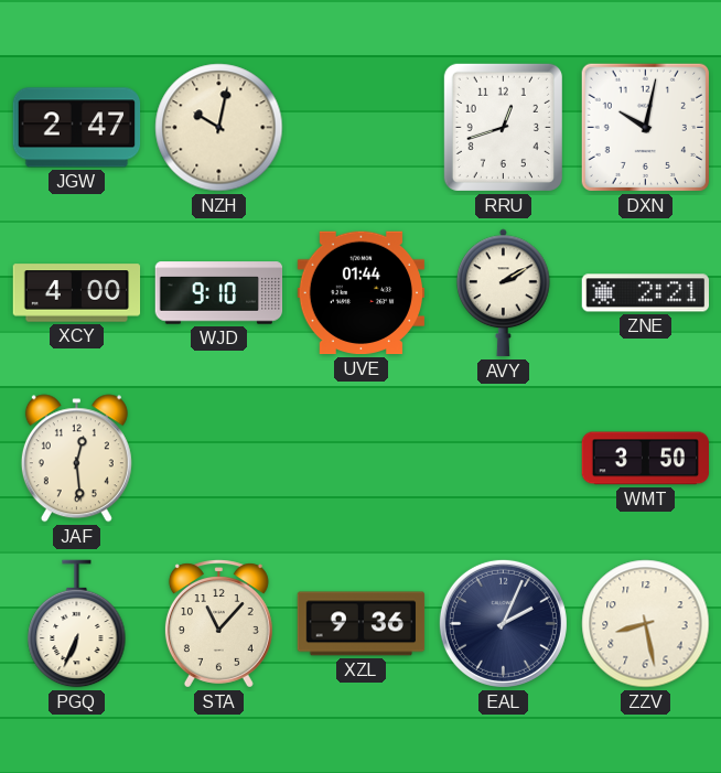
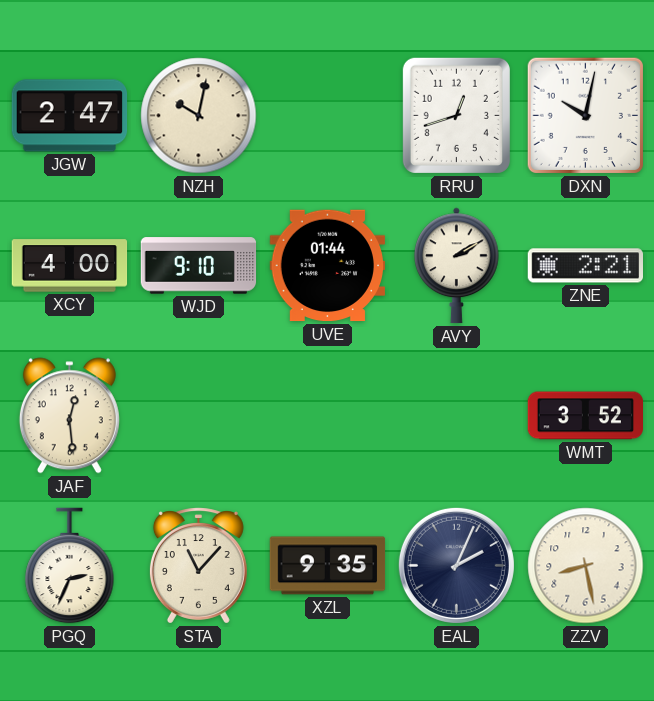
WMT: 3:50 -> 3:52
PGQ: 6:34 -> 2:34
XZL: 9:36 -> 9:35
